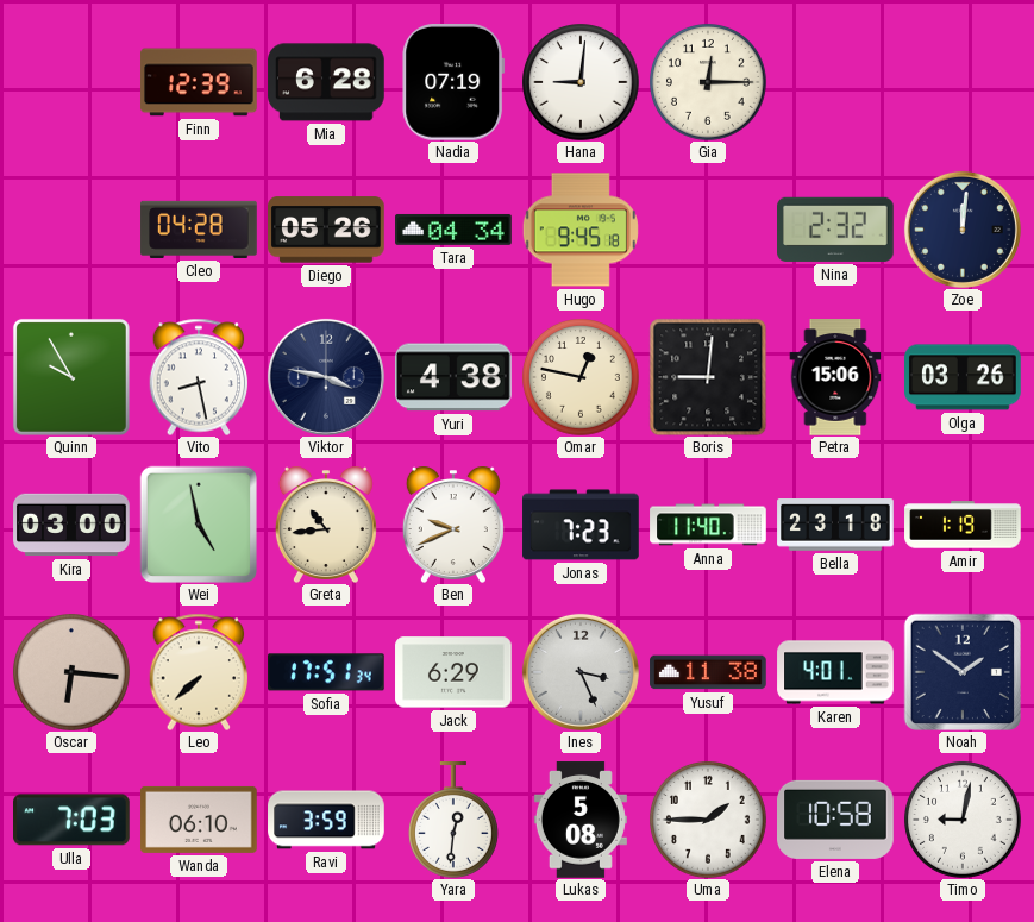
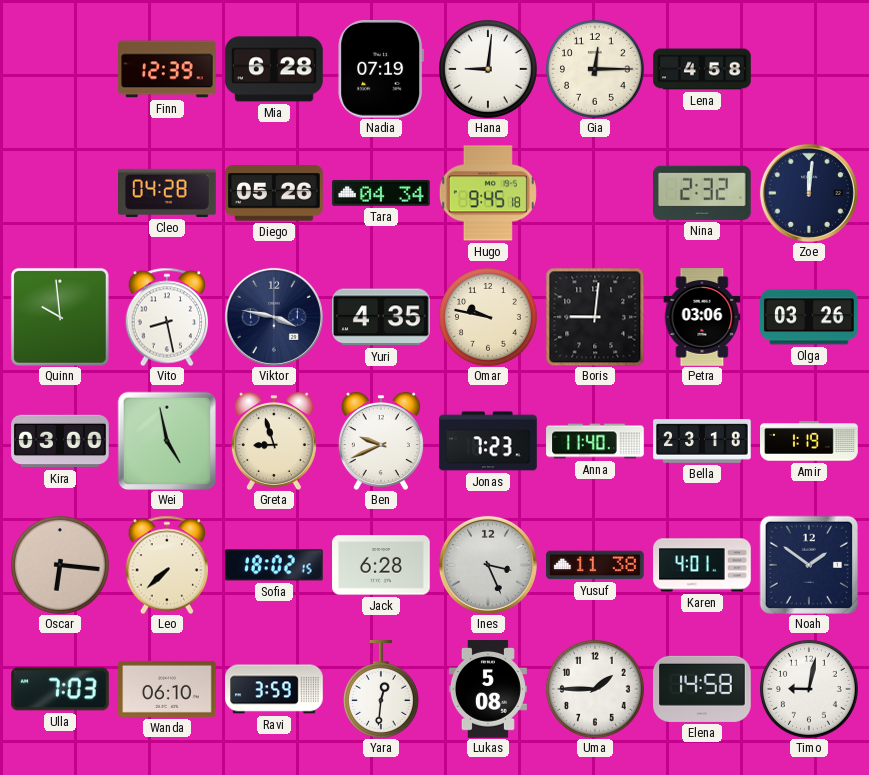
Lena: none -> 4:58
Quinn: 9:55 -> 9:59
Yuri: 4:38 -> 4:35
Omar: 12:47 -> 9:47
Petra: 15:06 -> 03:06
Greta: 10:44 -> 8:57
Sofia: 17:51 -> 18:02
Jack: 6:29 -> 6:28
Elena: 10:58 -> 14:58
